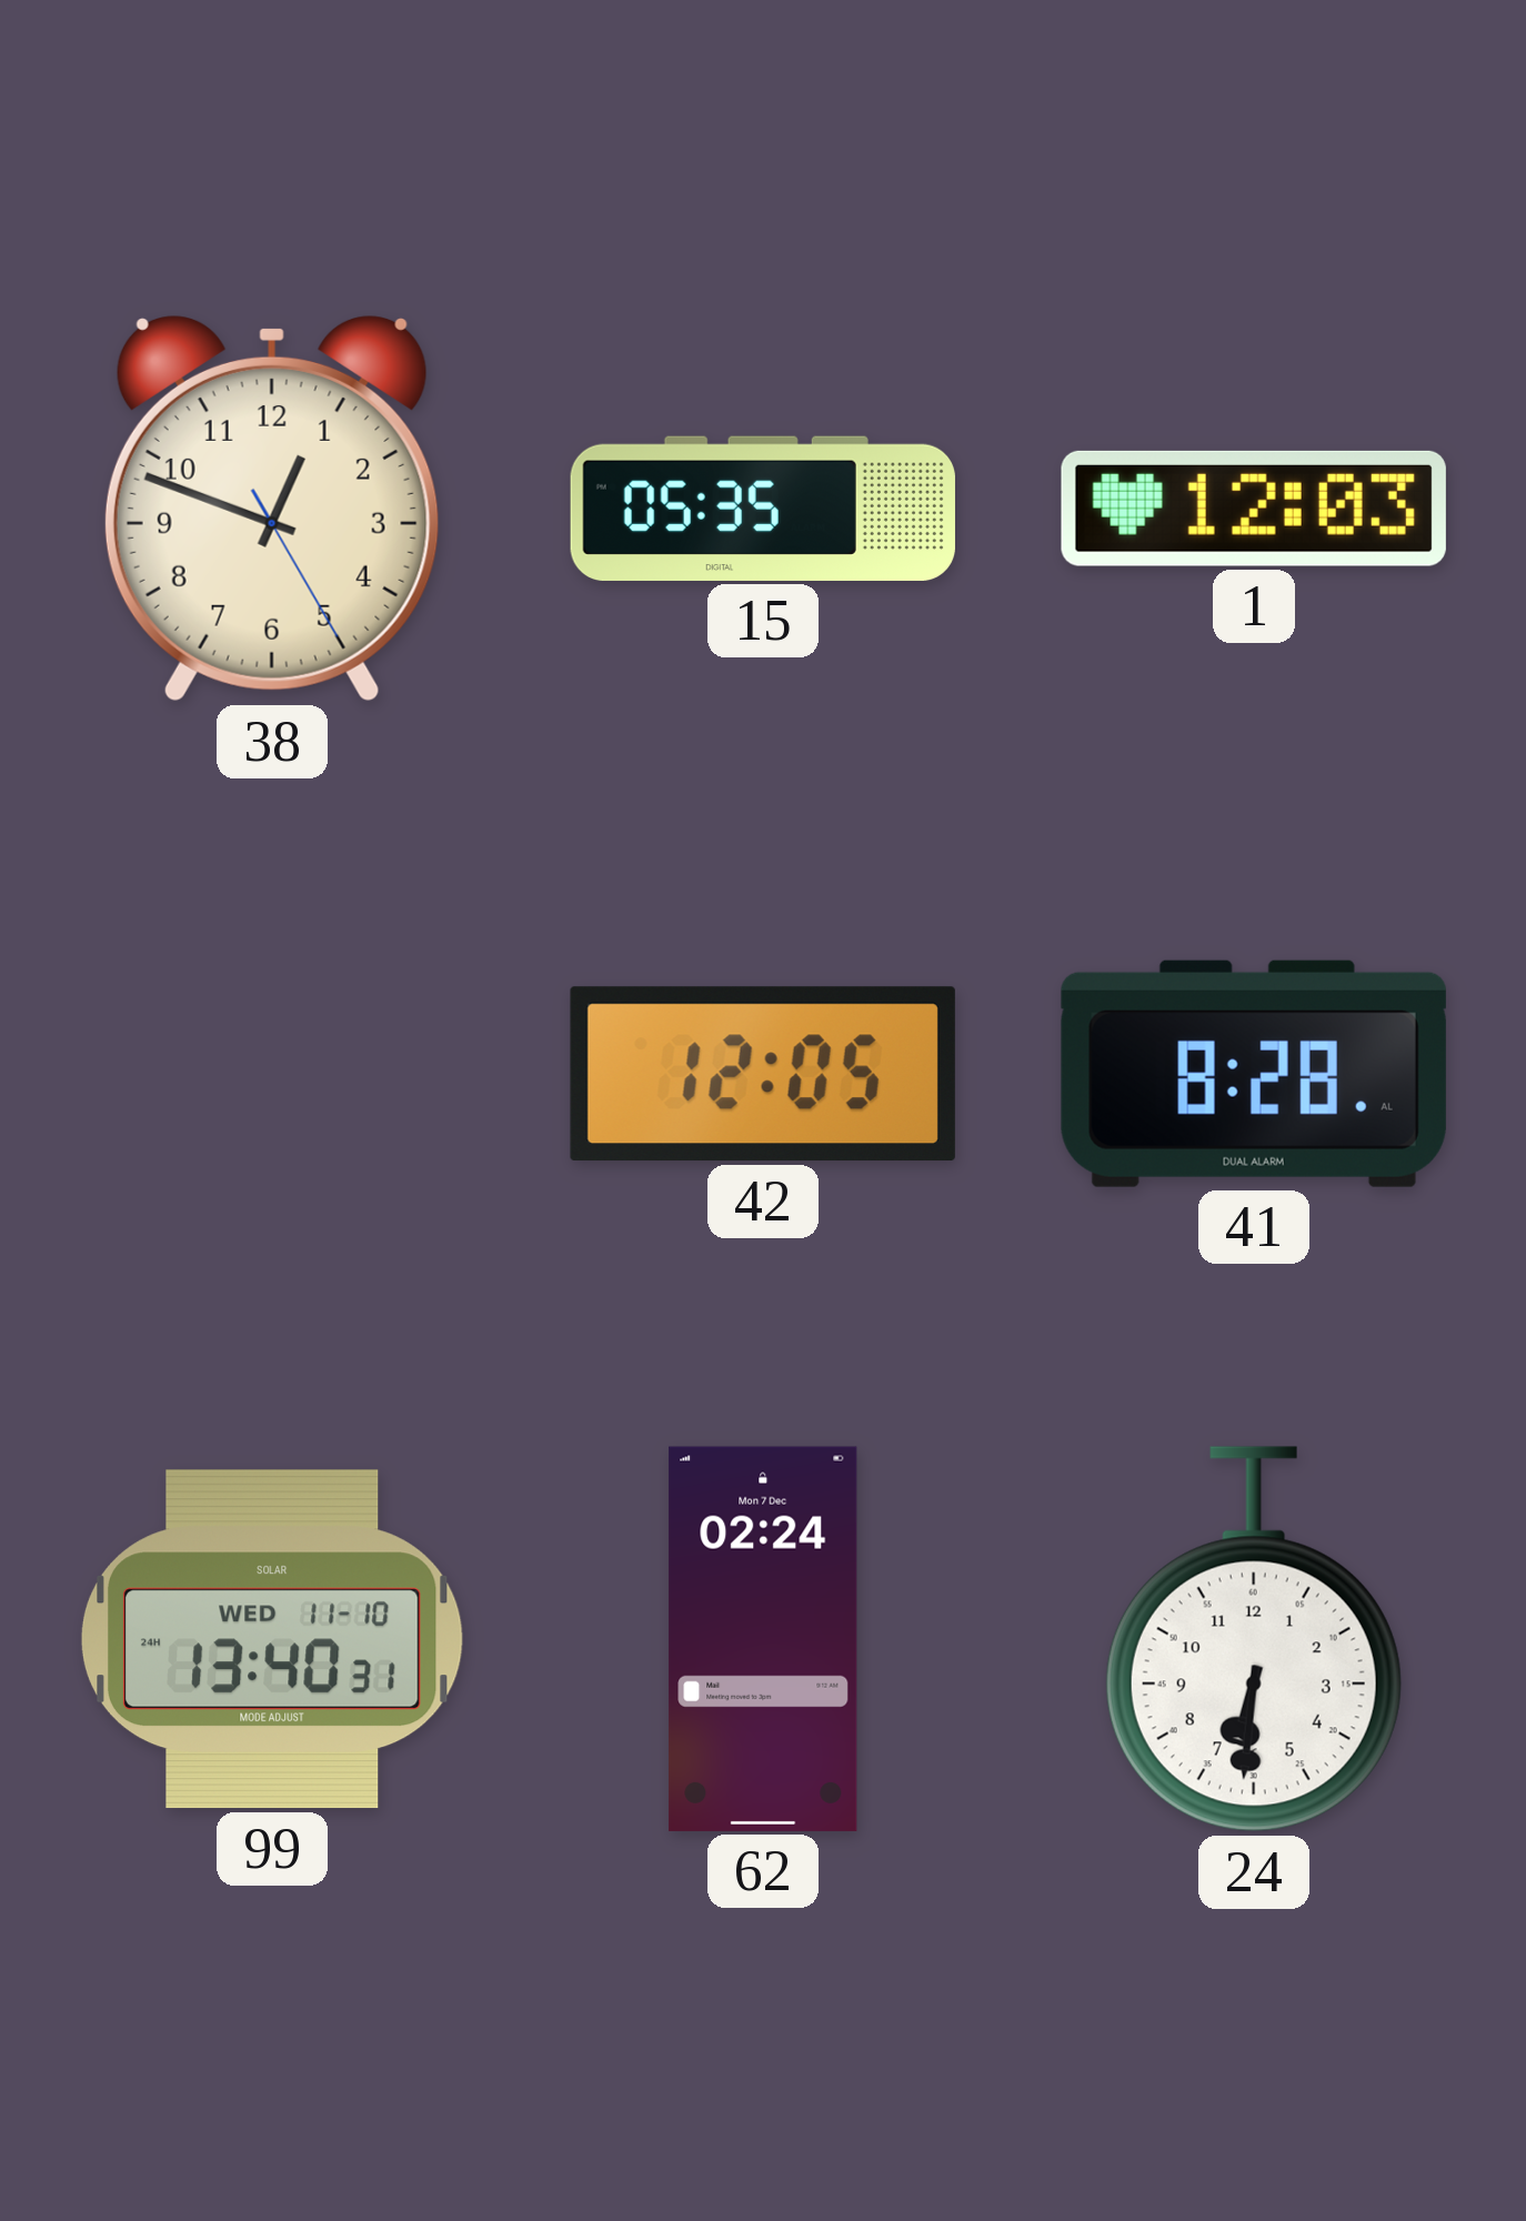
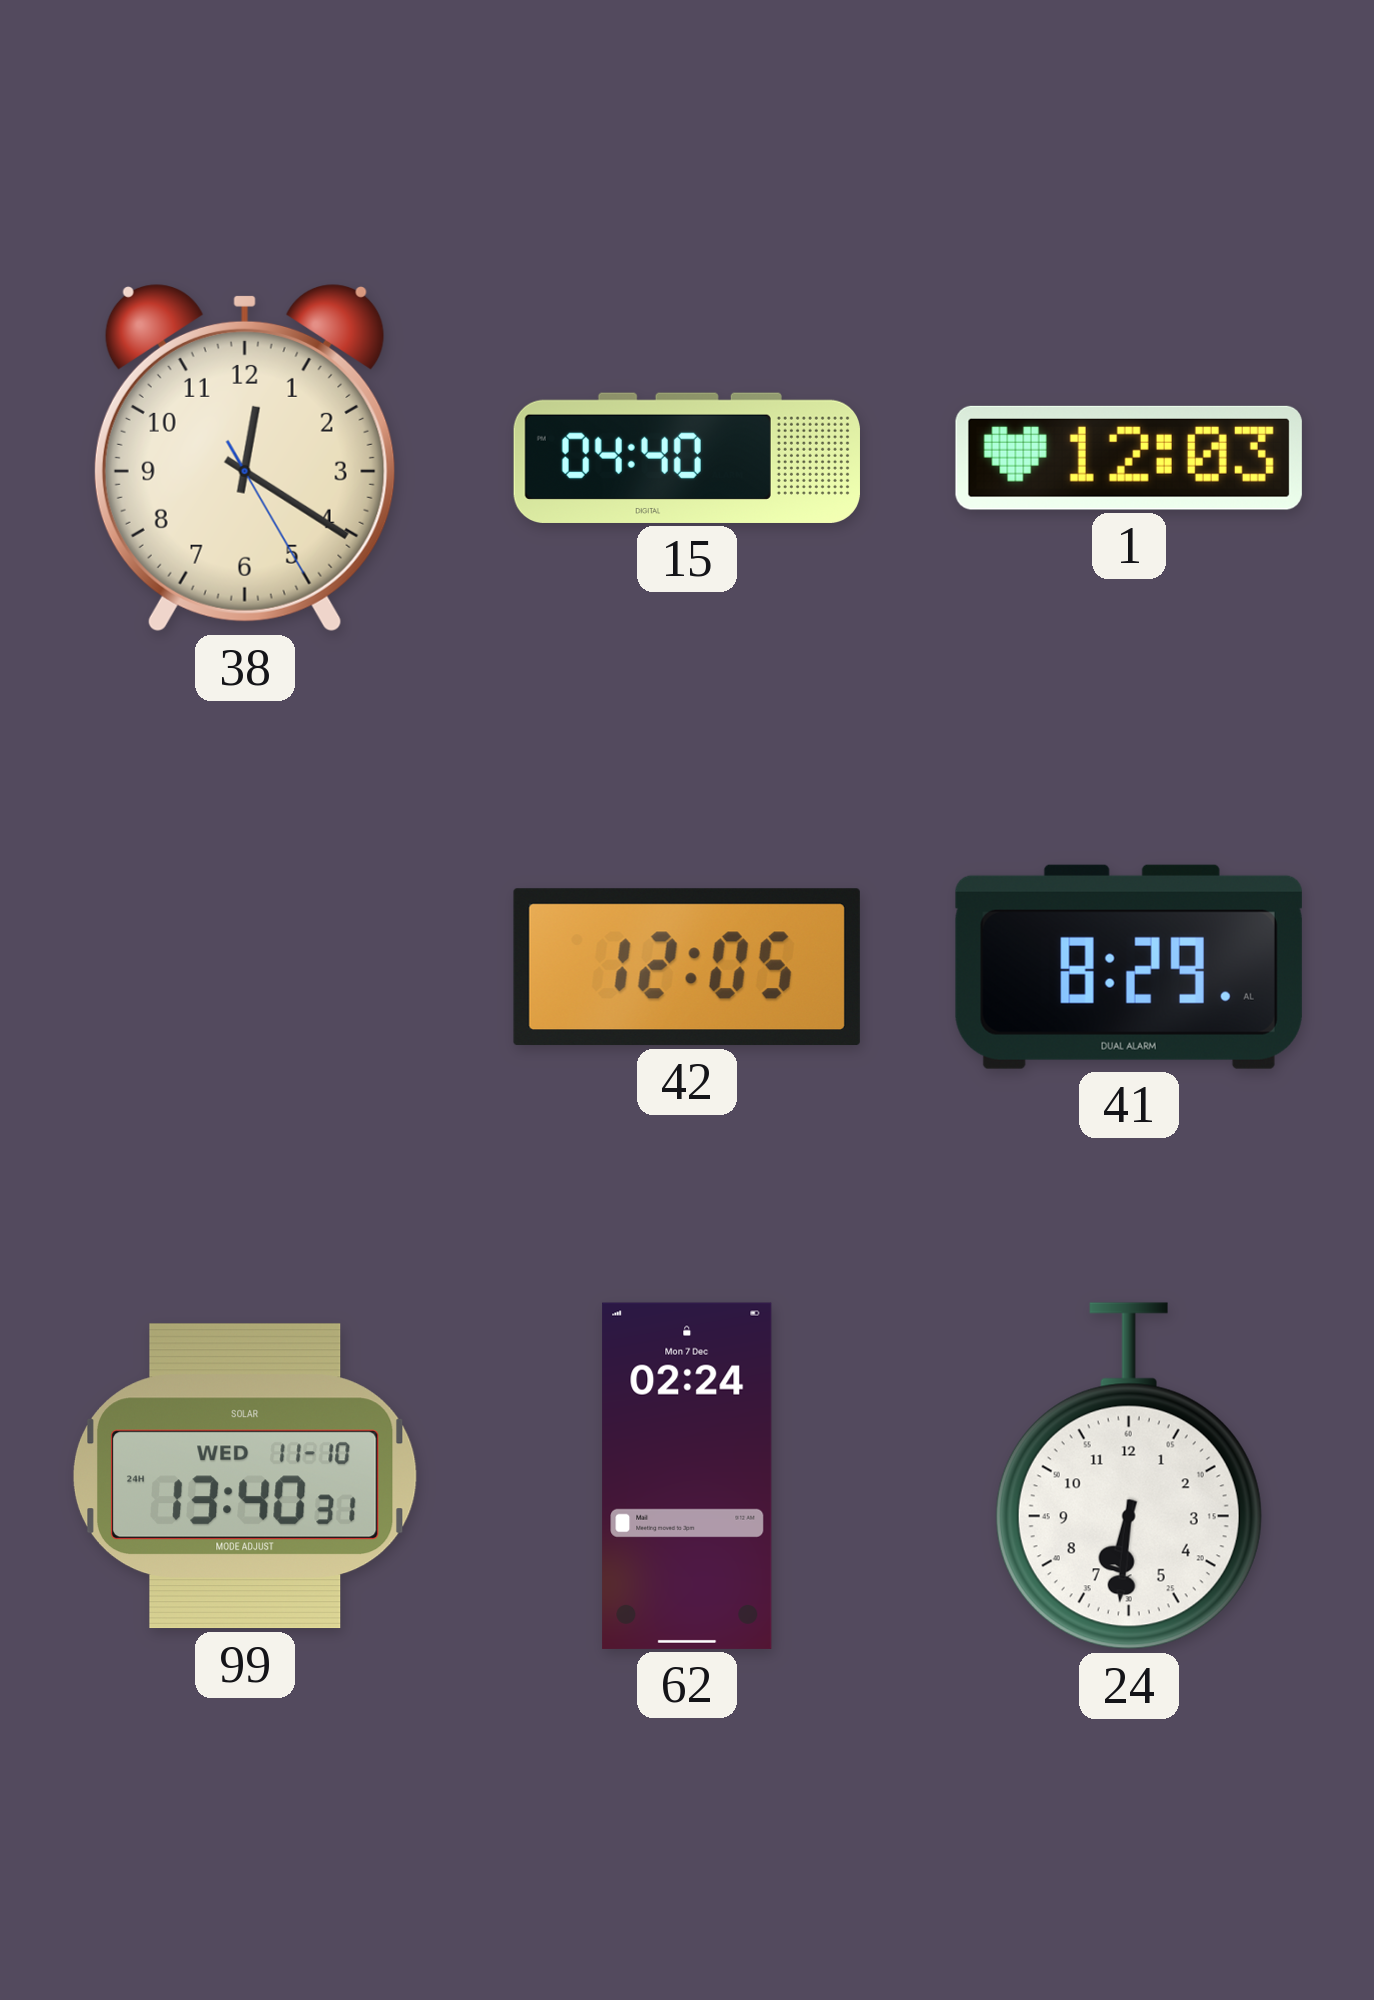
38: 12:48 -> 12:20
15: 05:35 -> 04:40
41: 8:28 -> 8:29
